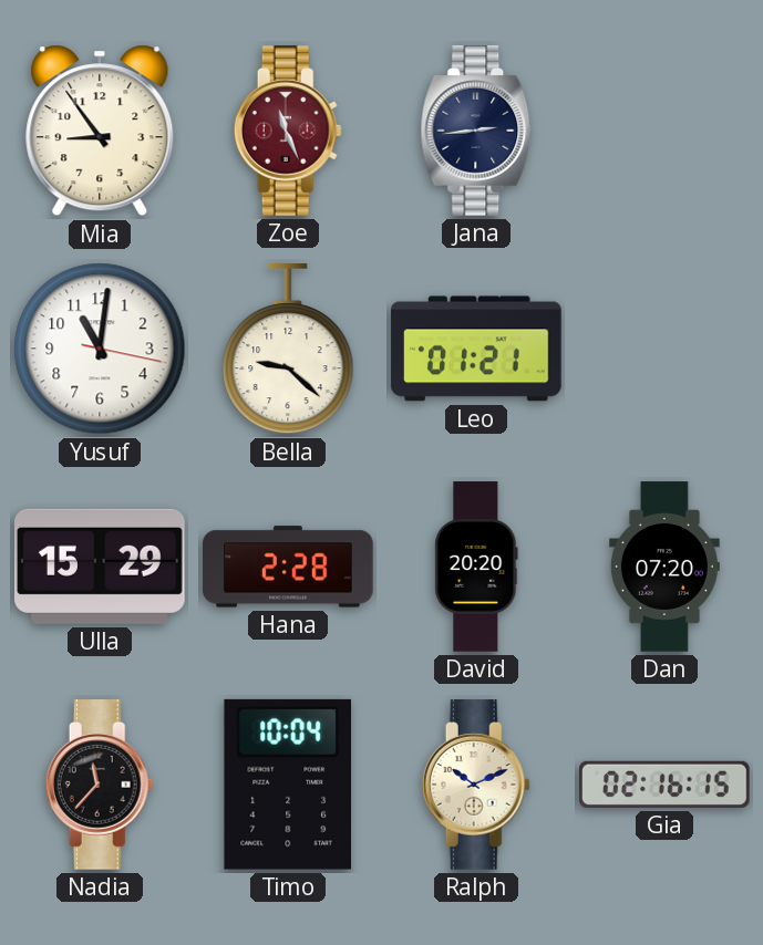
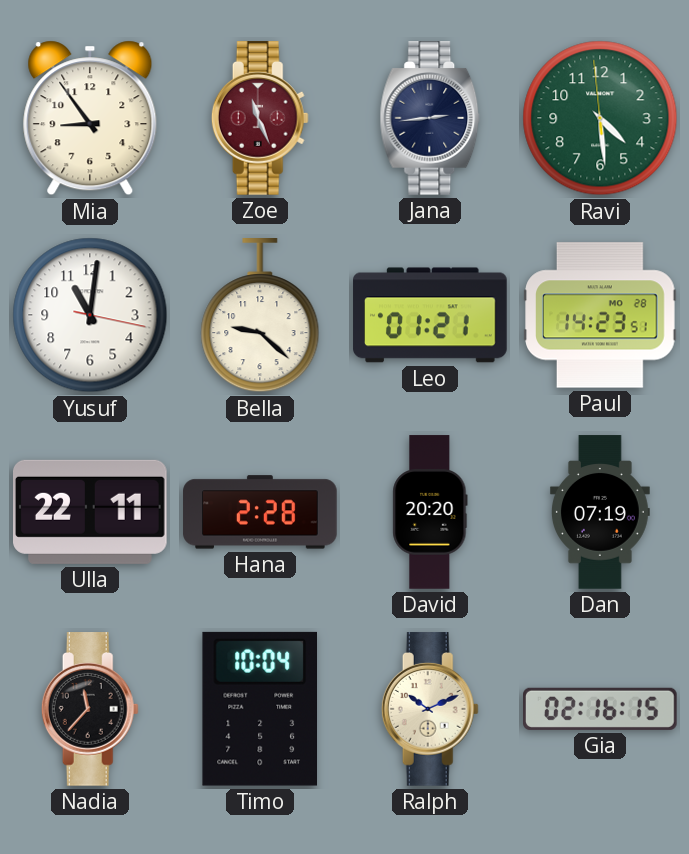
Ravi: none -> 4:28
Paul: none -> 14:23
Ulla: 15:29 -> 22:11
Dan: 07:20 -> 07:19
